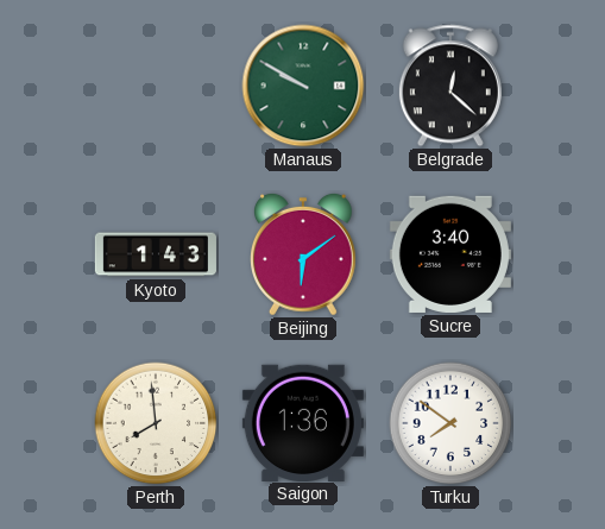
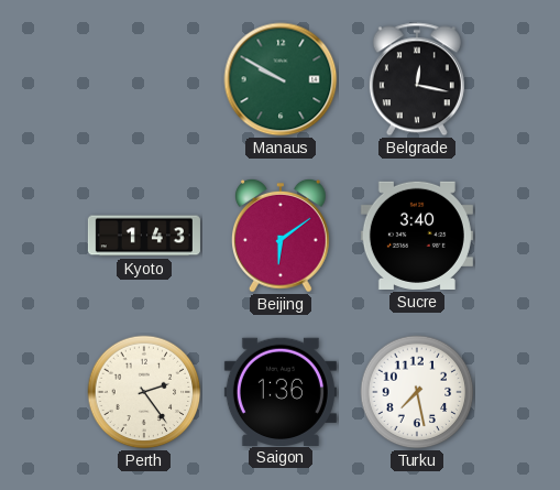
Belgrade: 12:22 -> 12:17
Perth: 7:59 -> 2:24
Turku: 7:51 -> 7:28
